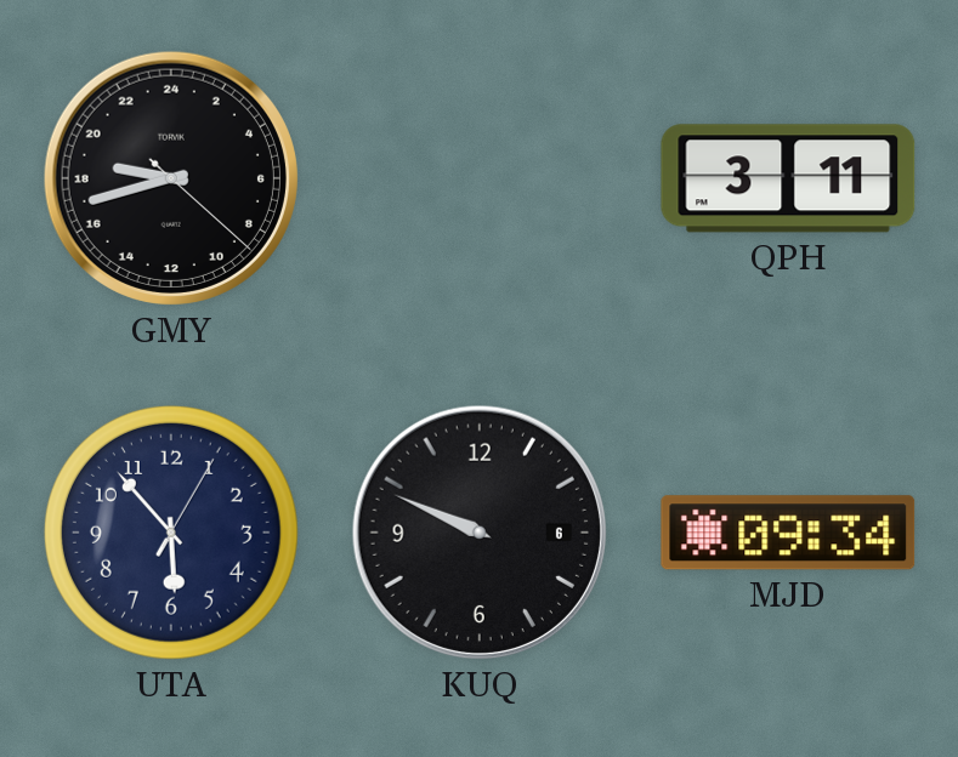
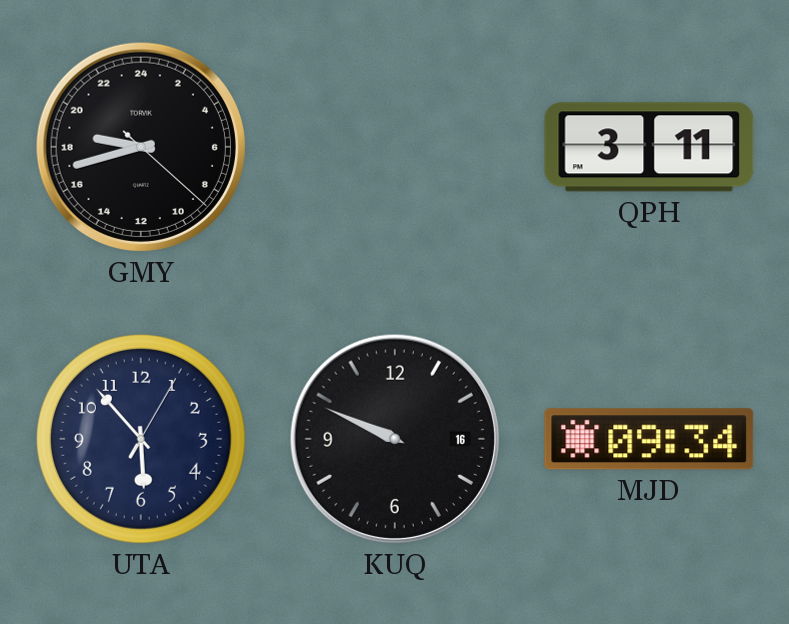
KUQ date: 6 -> 16
